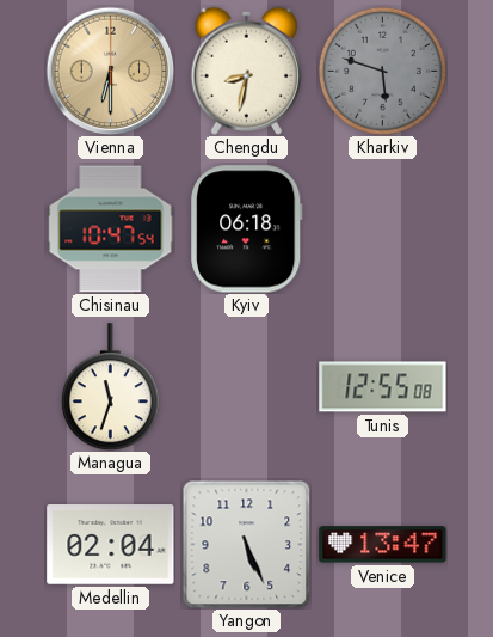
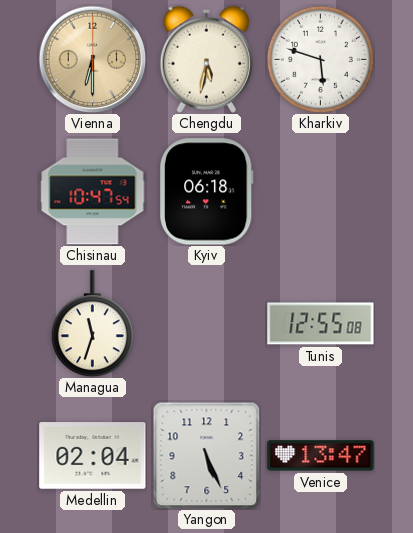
Chengdu: 8:32 -> 5:32
Kharkiv dial: grey -> white
